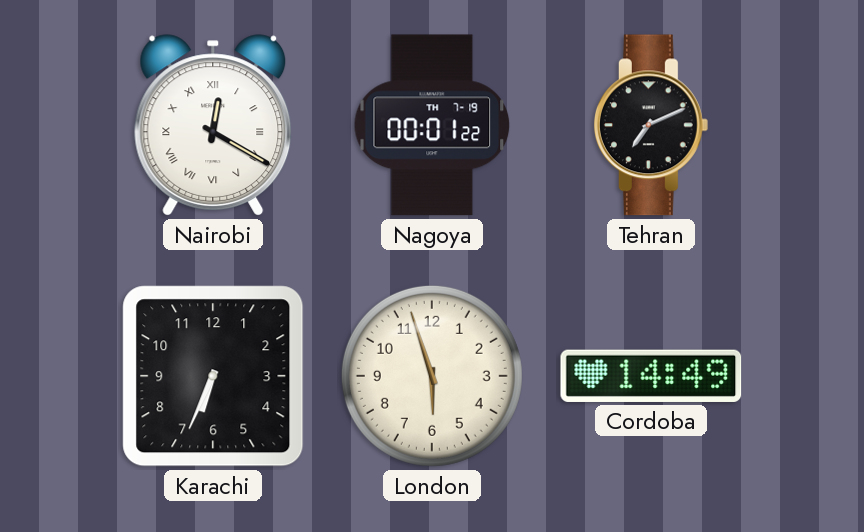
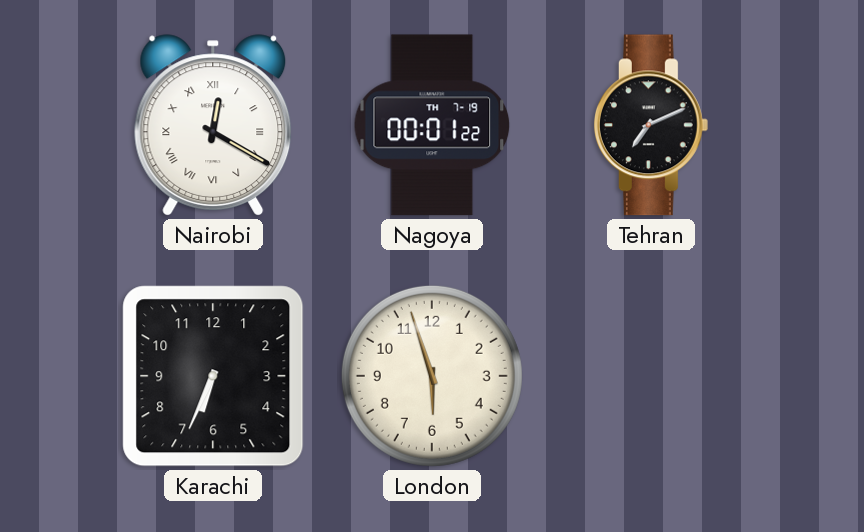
Cordoba: 14:49 -> none
